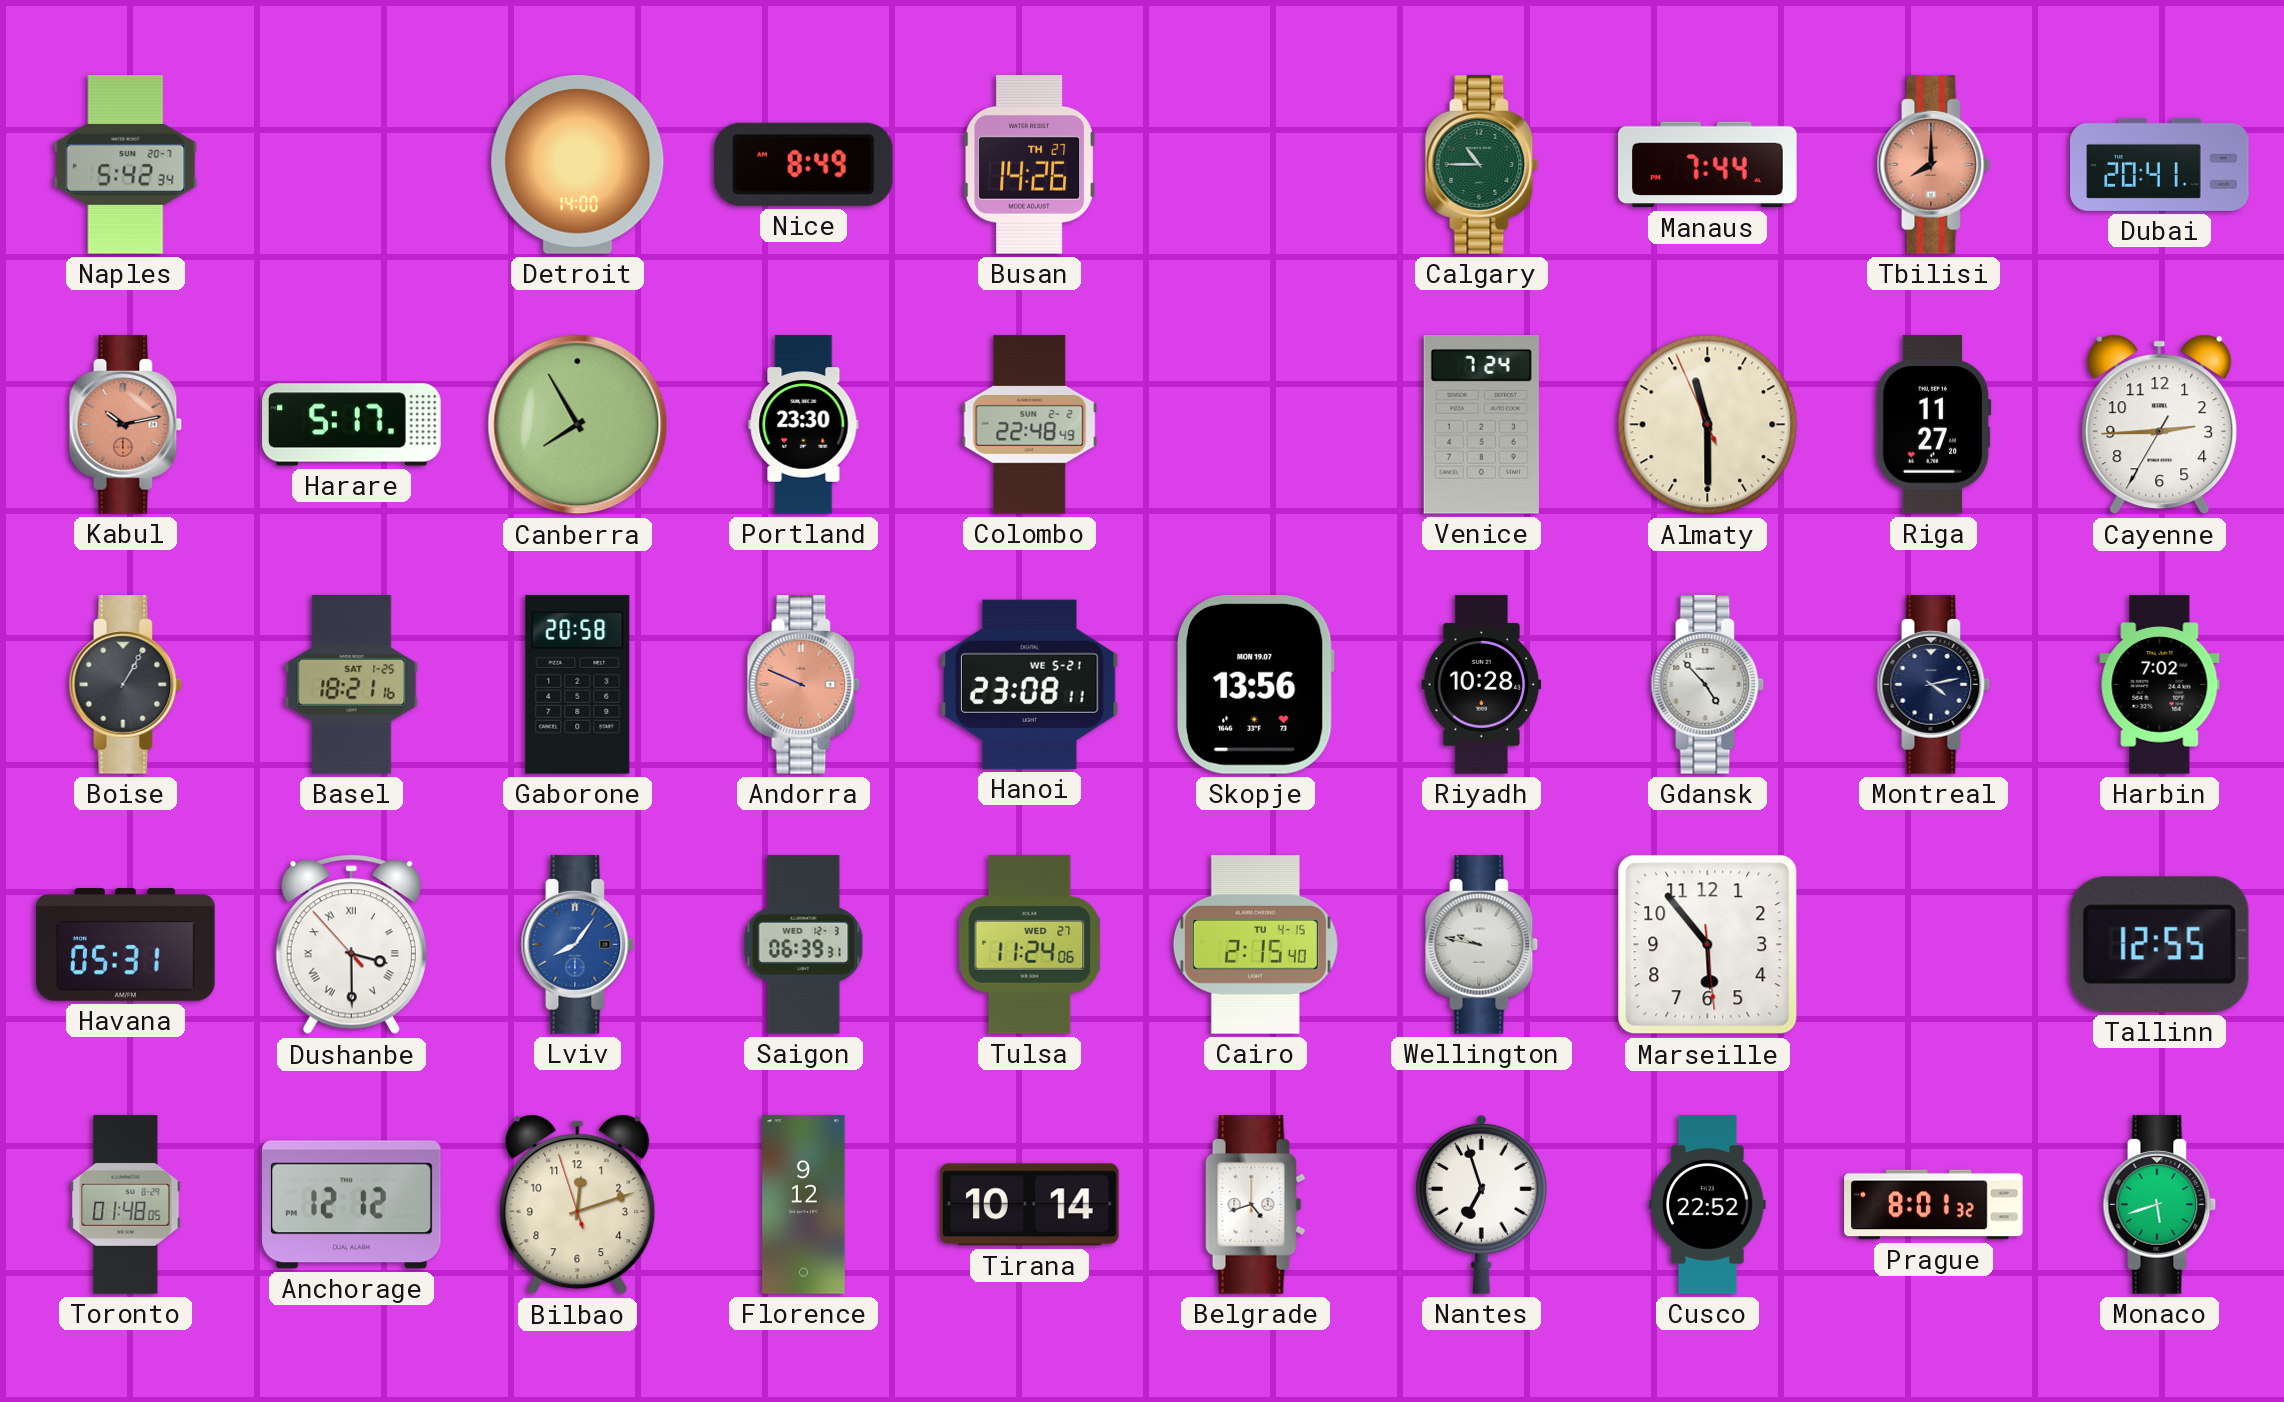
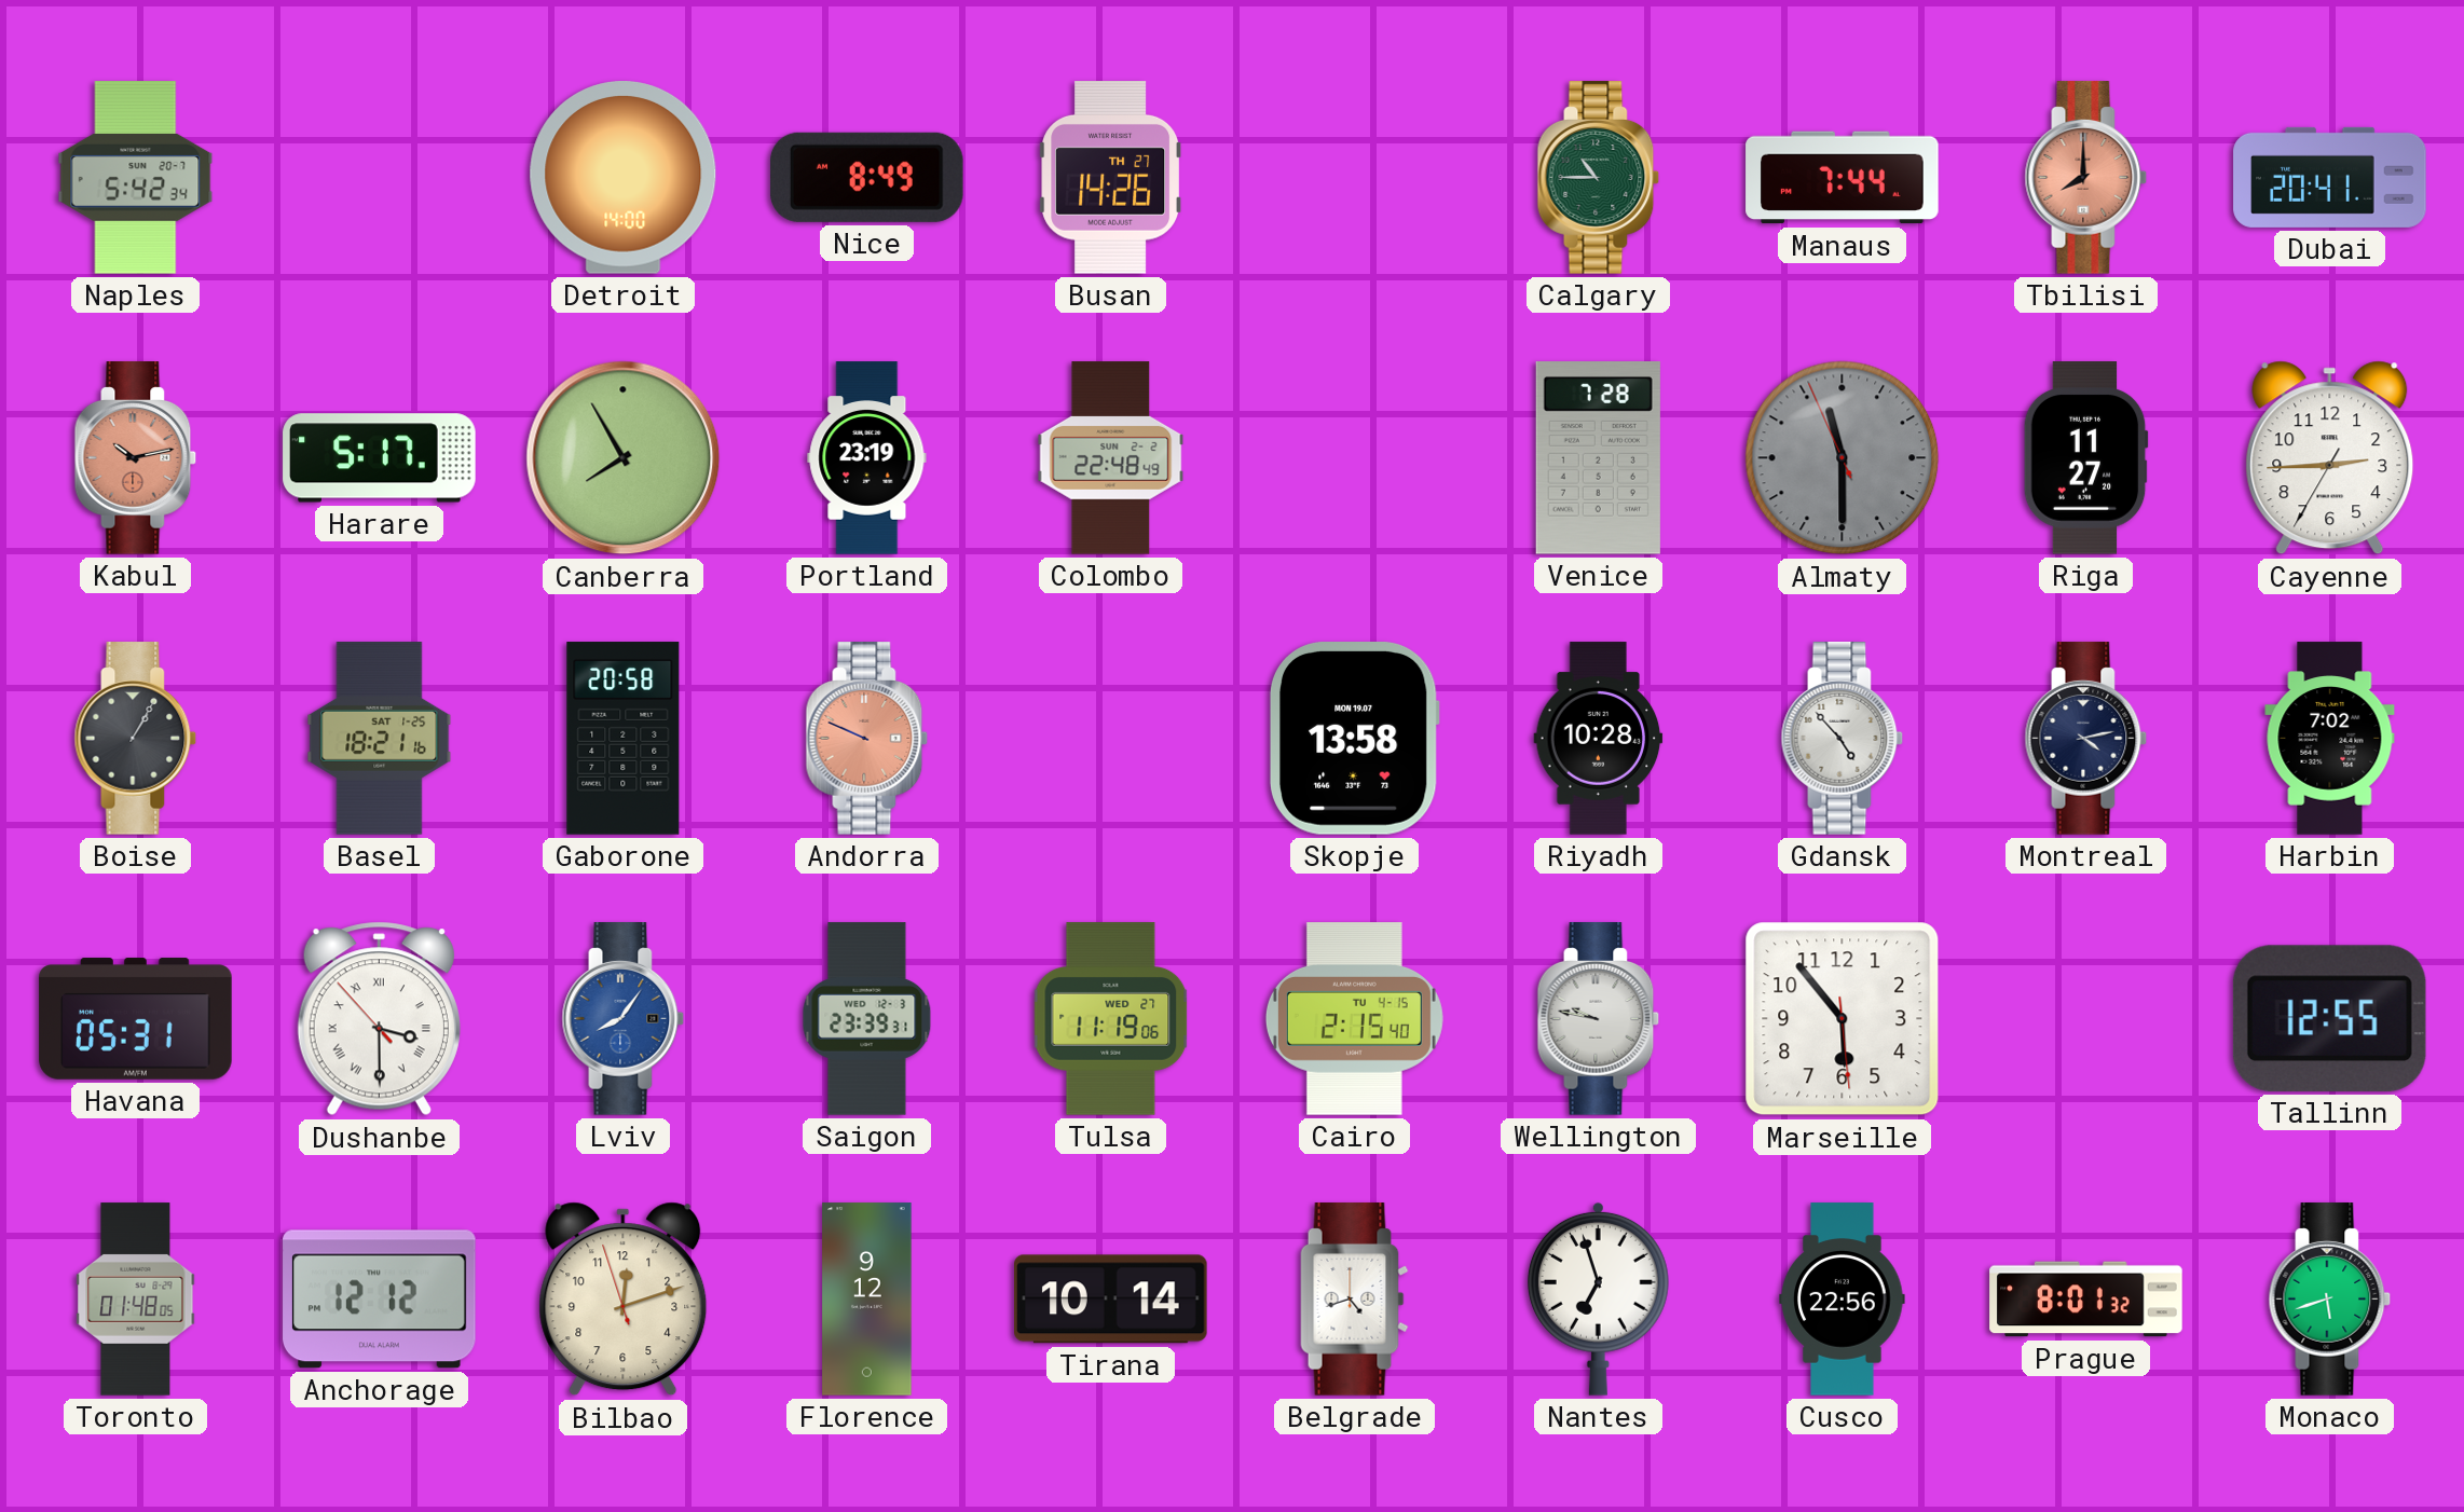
Portland: 23:30 -> 23:19
Venice: 7:24 -> 7:28
Almaty dial: cream -> grey
Hanoi: 23:08 -> none
Skopje: 13:56 -> 13:58
Saigon: 06:39 -> 23:39
Tulsa: 11:24 -> 11:19
Cusco: 22:52 -> 22:56
